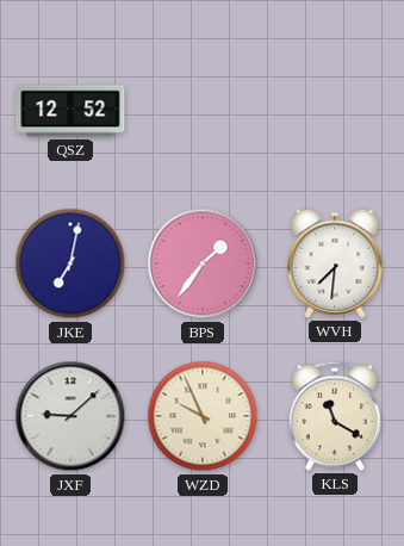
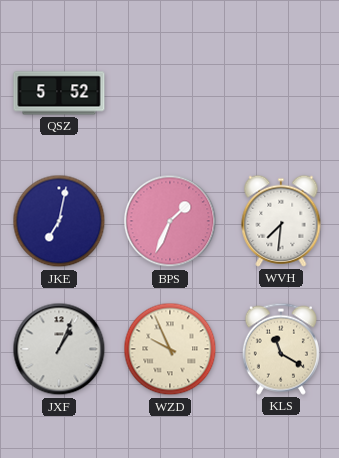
QSZ: 12:52 -> 5:52
BPS: 1:36 -> 1:34
JXF: 9:08 -> 1:04
